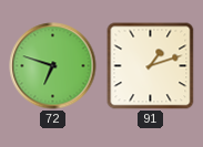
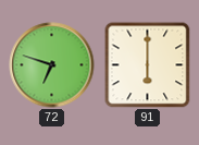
91: 1:12 -> 6:00
